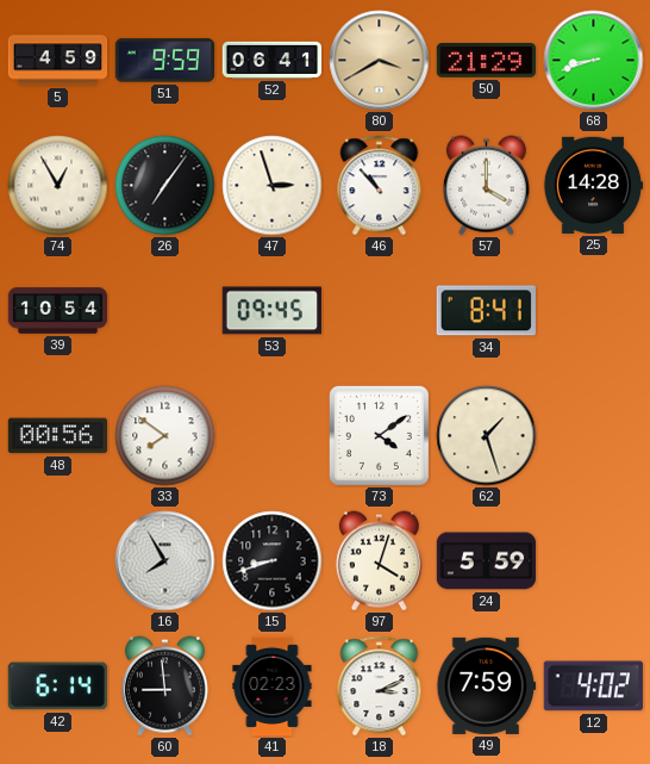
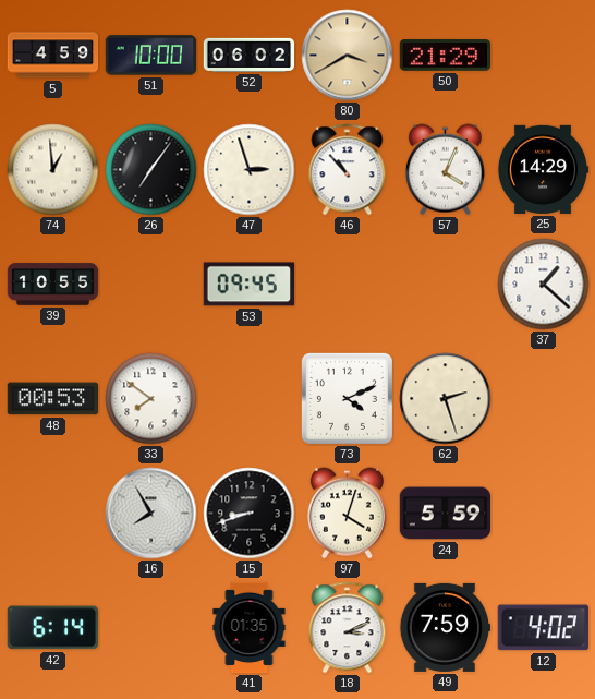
51: 9:59 -> 10:00
52: 06:41 -> 06:02
68: 8:42 -> none
74: 12:55 -> 12:59
57: 4:00 -> 4:04
25: 14:28 -> 14:29
39: 10:54 -> 10:55
34: 8:41 -> none
37: none -> 1:22
48: 00:56 -> 00:53
73: 4:09 -> 4:11
62: 1:27 -> 2:27
60: 8:59 -> none
41: 02:23 -> 01:35
